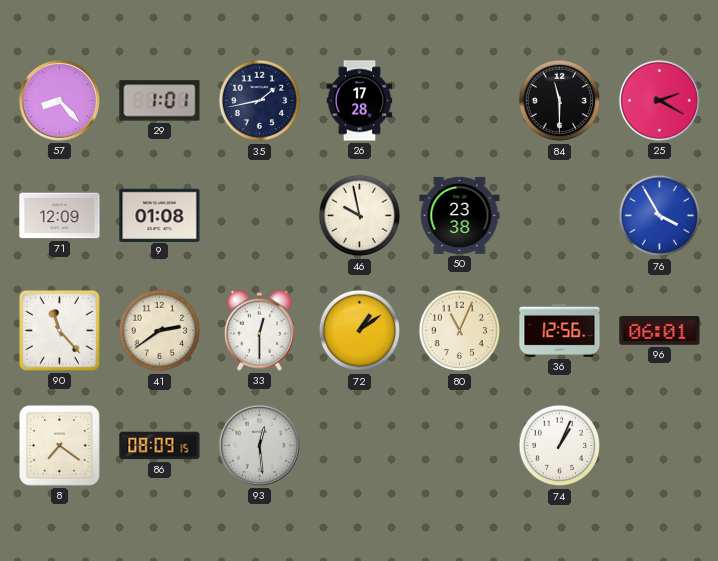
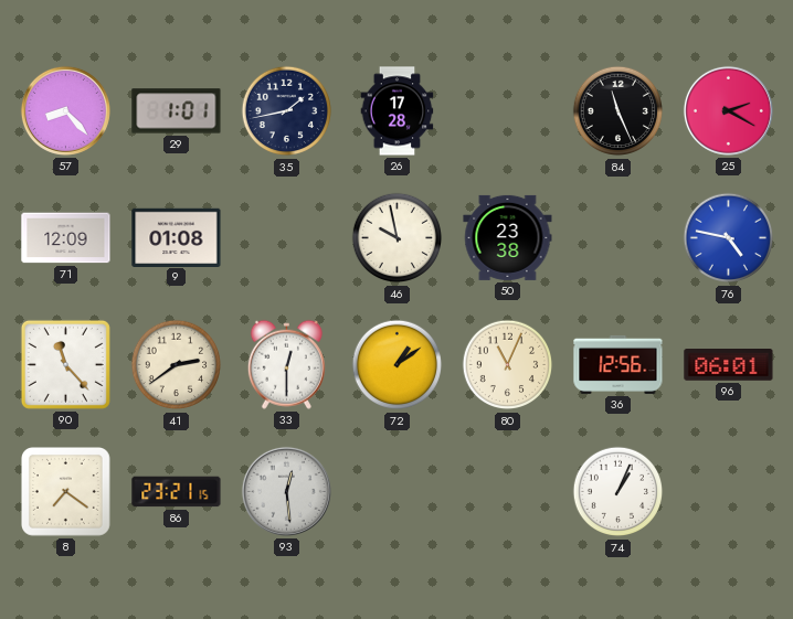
84: 11:30 -> 11:26
76: 3:55 -> 4:47
86: 08:09 -> 23:21
